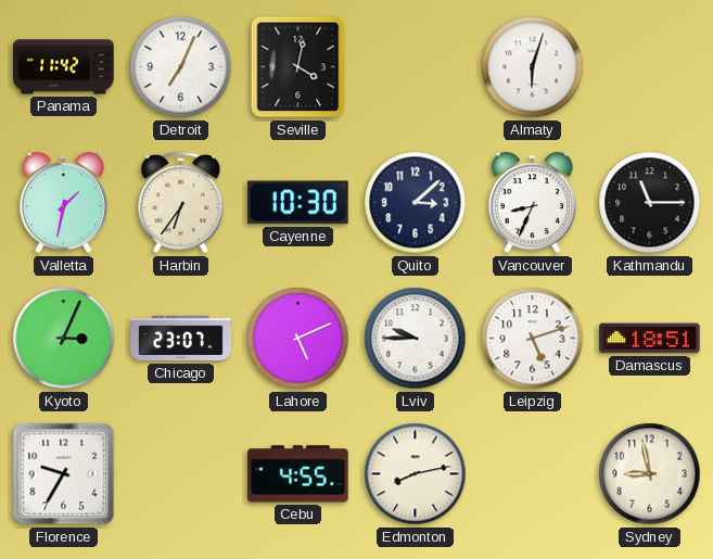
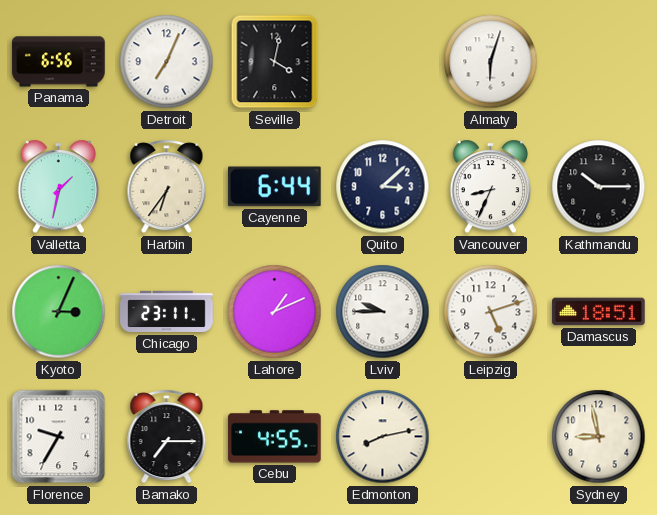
Panama: 11:42 -> 6:56
Cayenne: 10:30 -> 6:44
Kathmandu: 11:15 -> 10:15
Chicago: 23:07 -> 23:11
Lahore: 5:11 -> 1:11
Bamako: none -> 7:15
